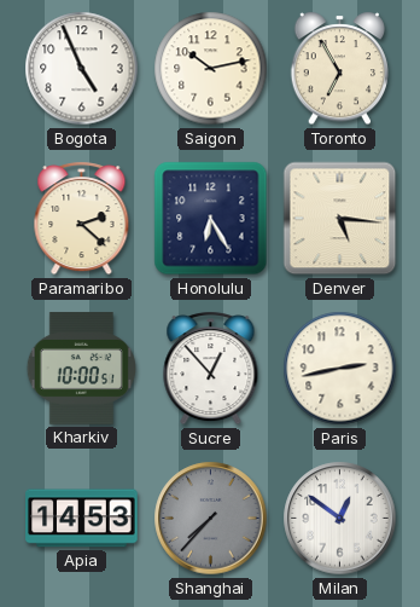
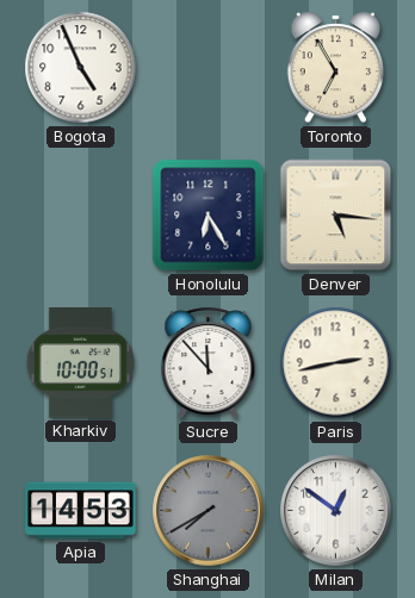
Saigon: 10:13 -> none
Paramaribo: 2:22 -> none
Sucre: 12:53 -> 11:53
Shanghai: 7:37 -> 7:40
